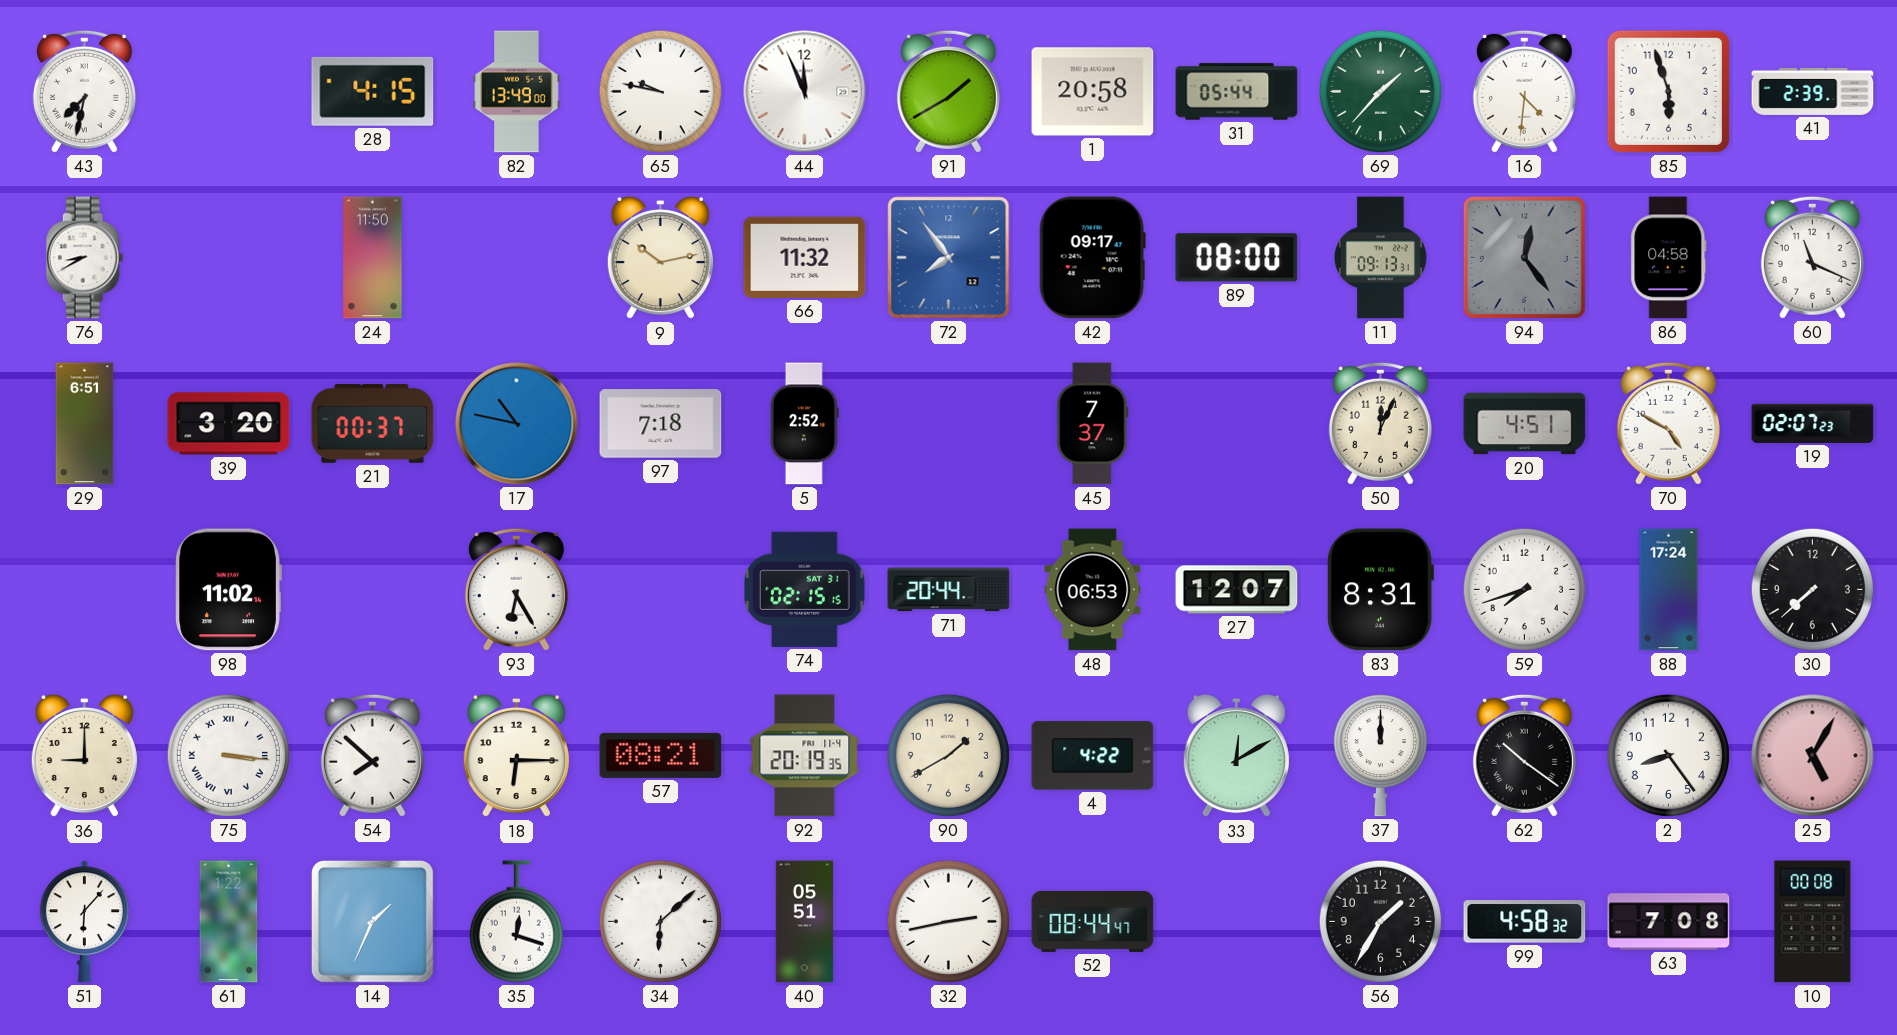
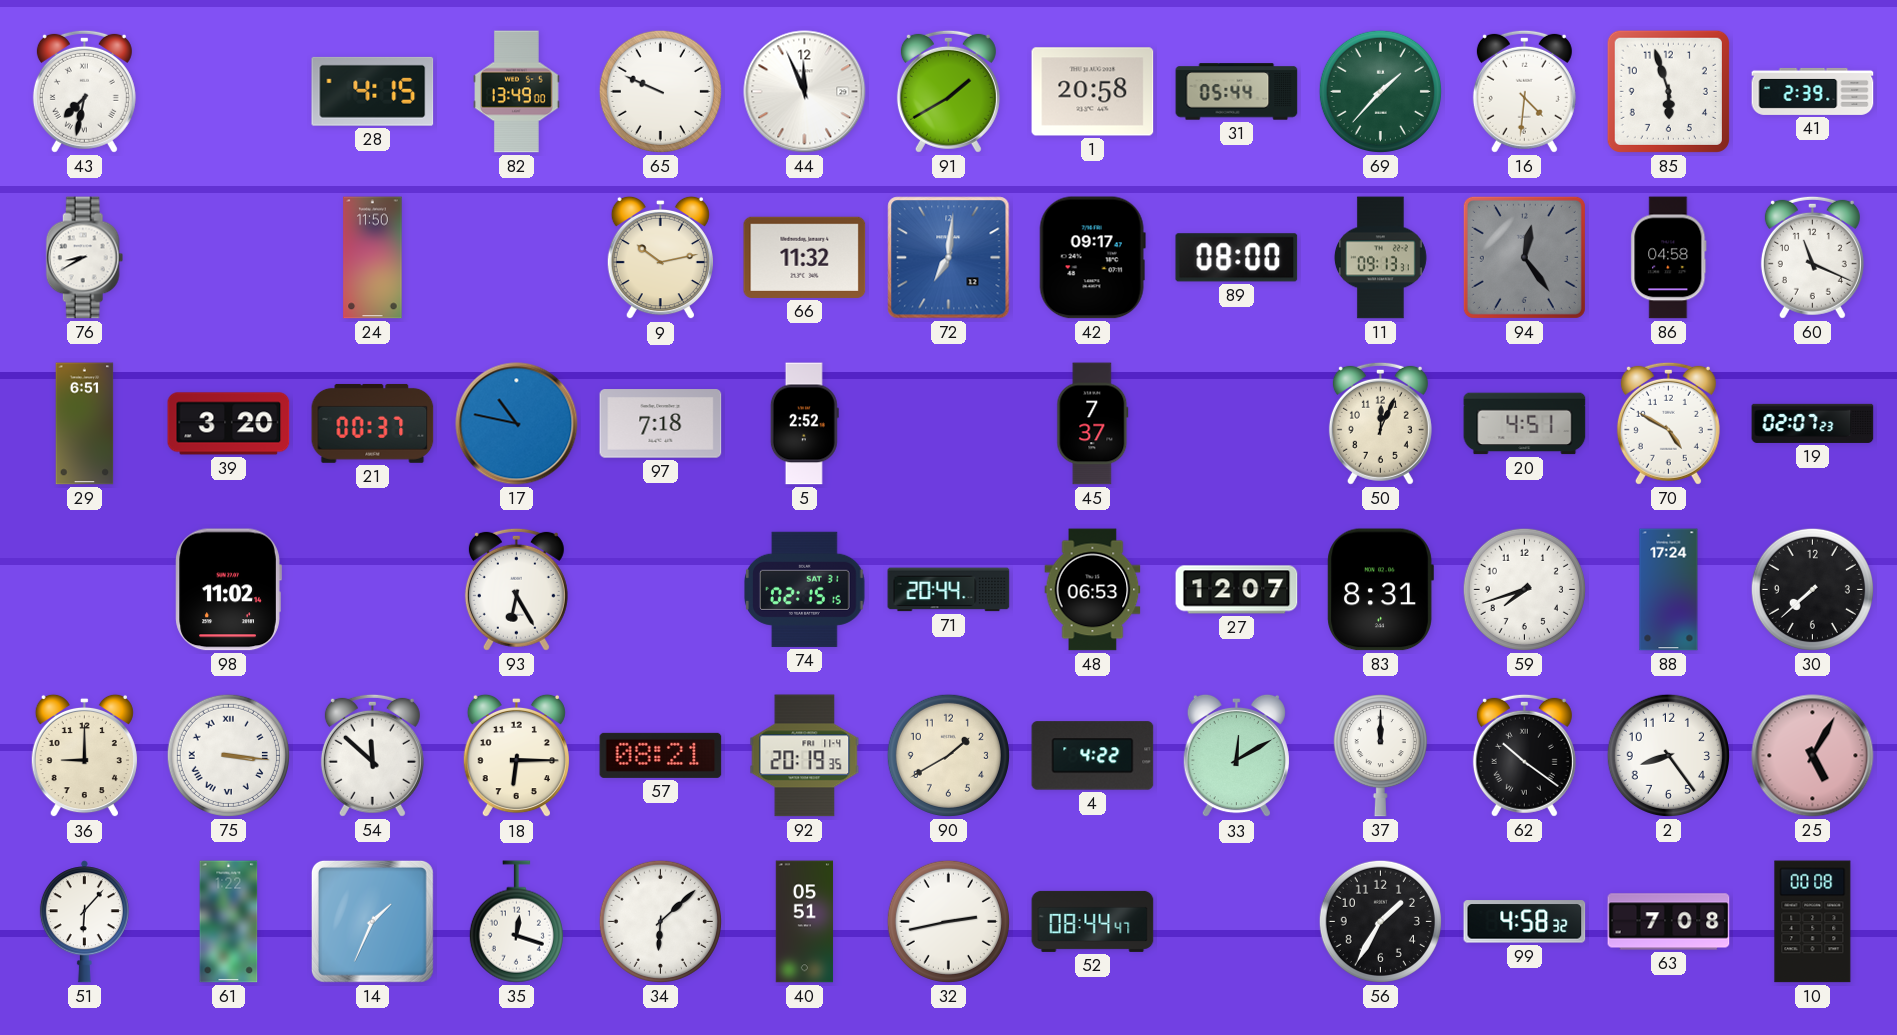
65: 9:47 -> 9:49
72: 7:54 -> 7:01
54: 7:52 -> 11:52
